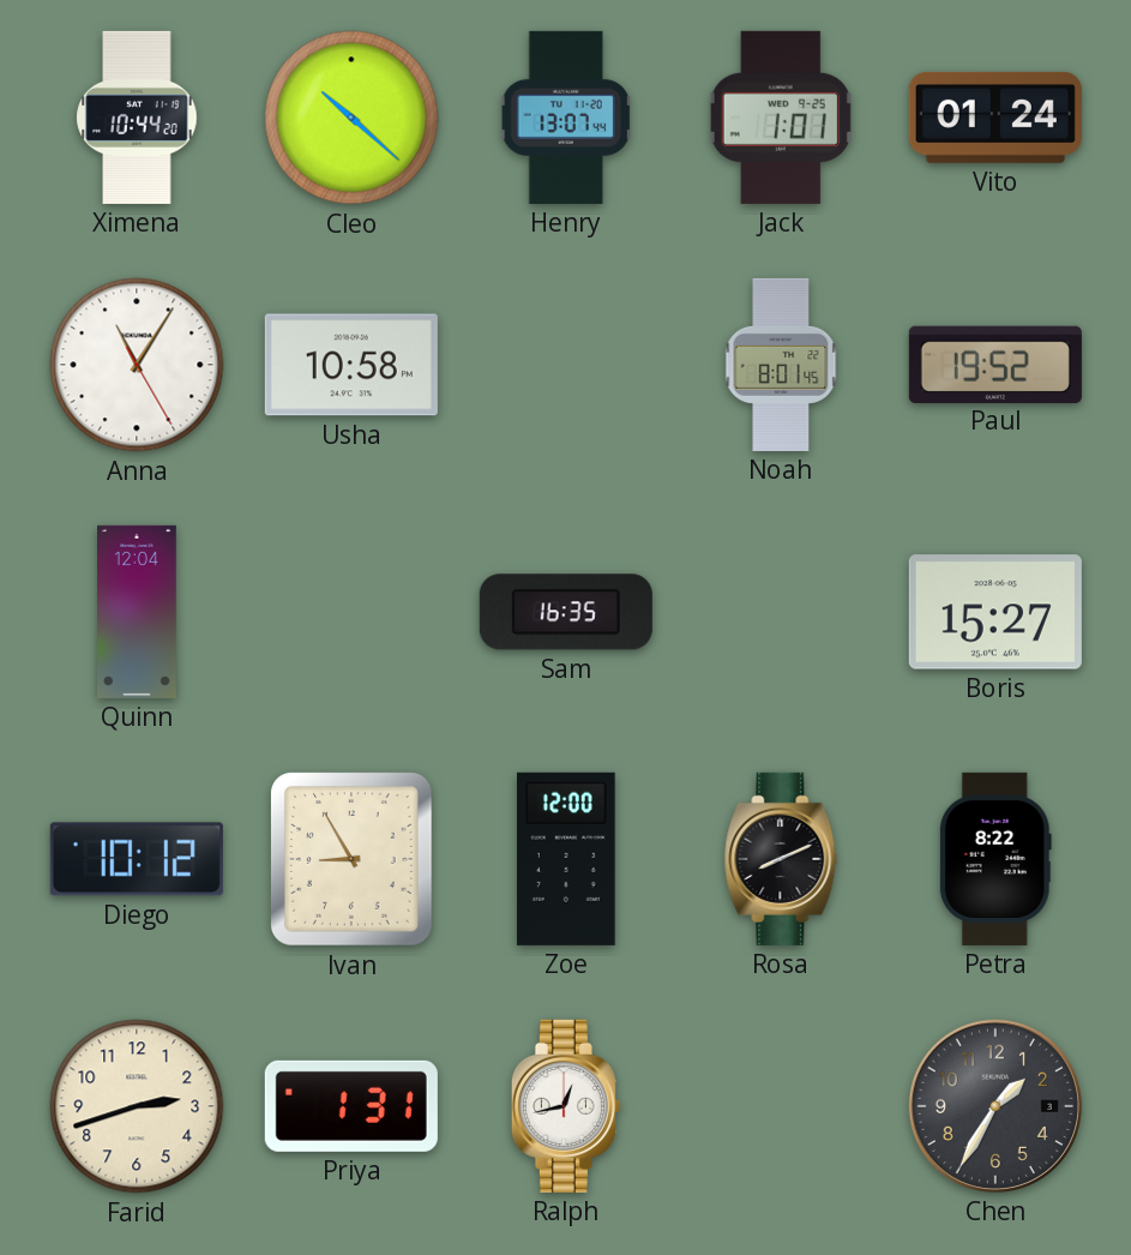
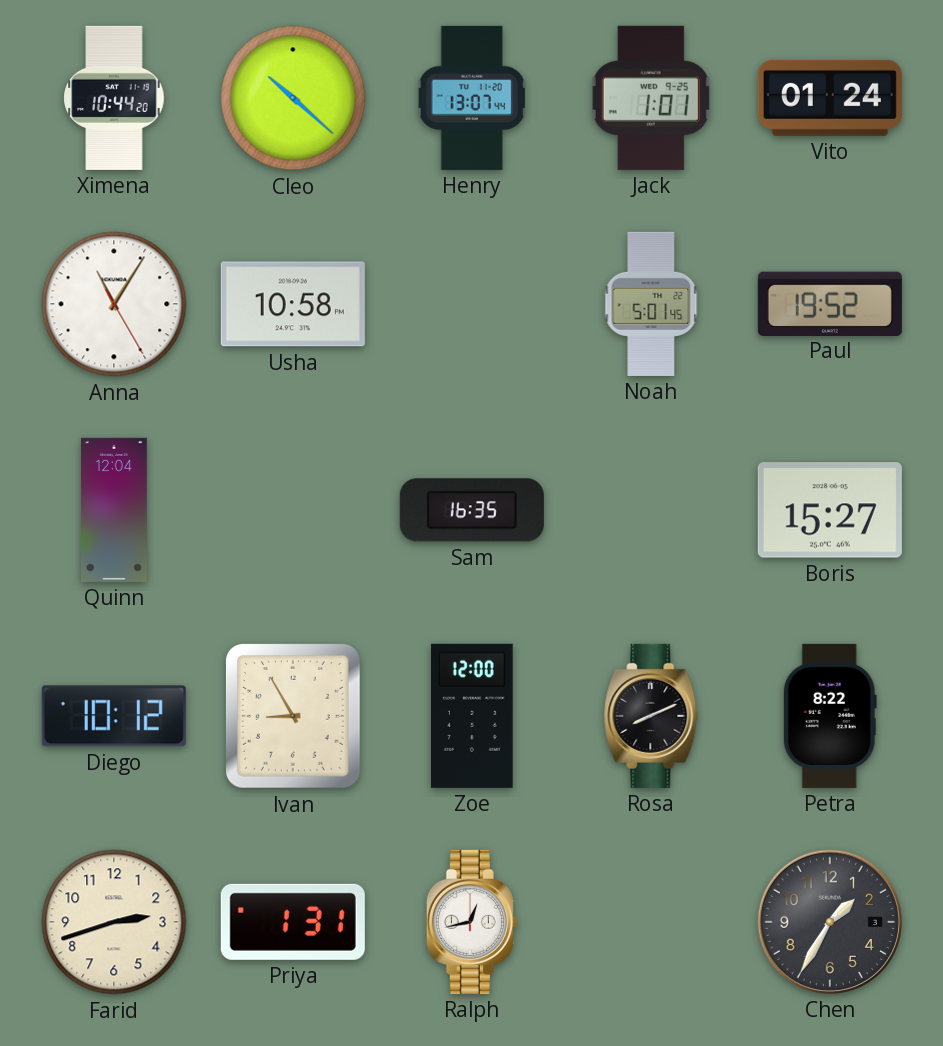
Noah: 8:01 -> 5:01
